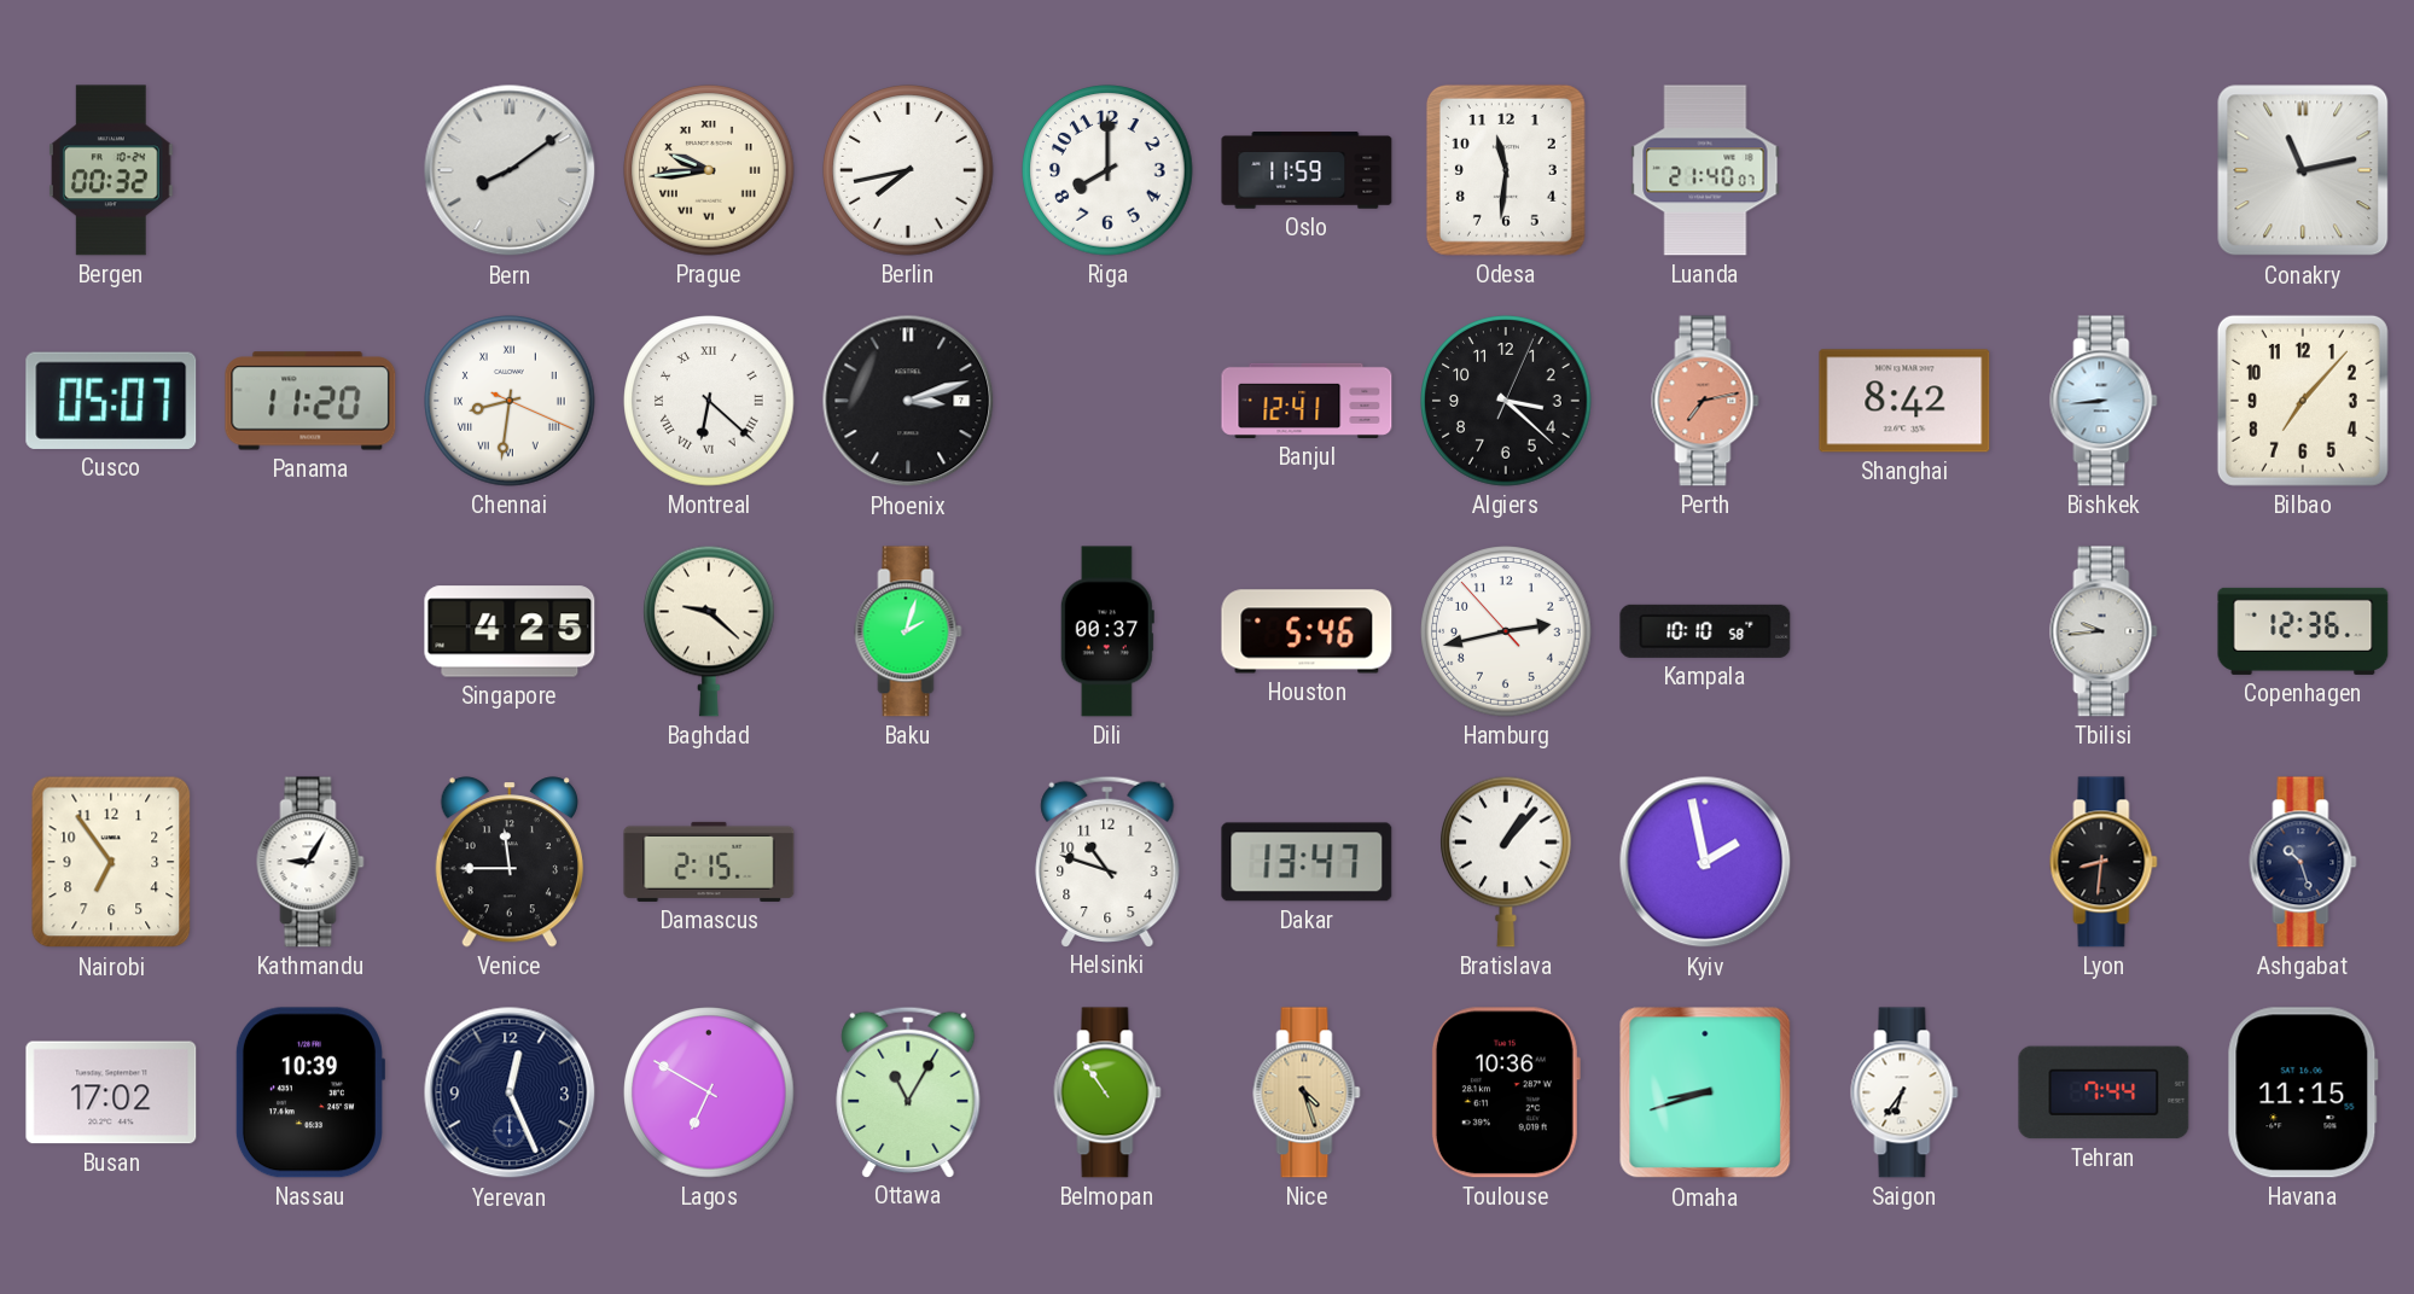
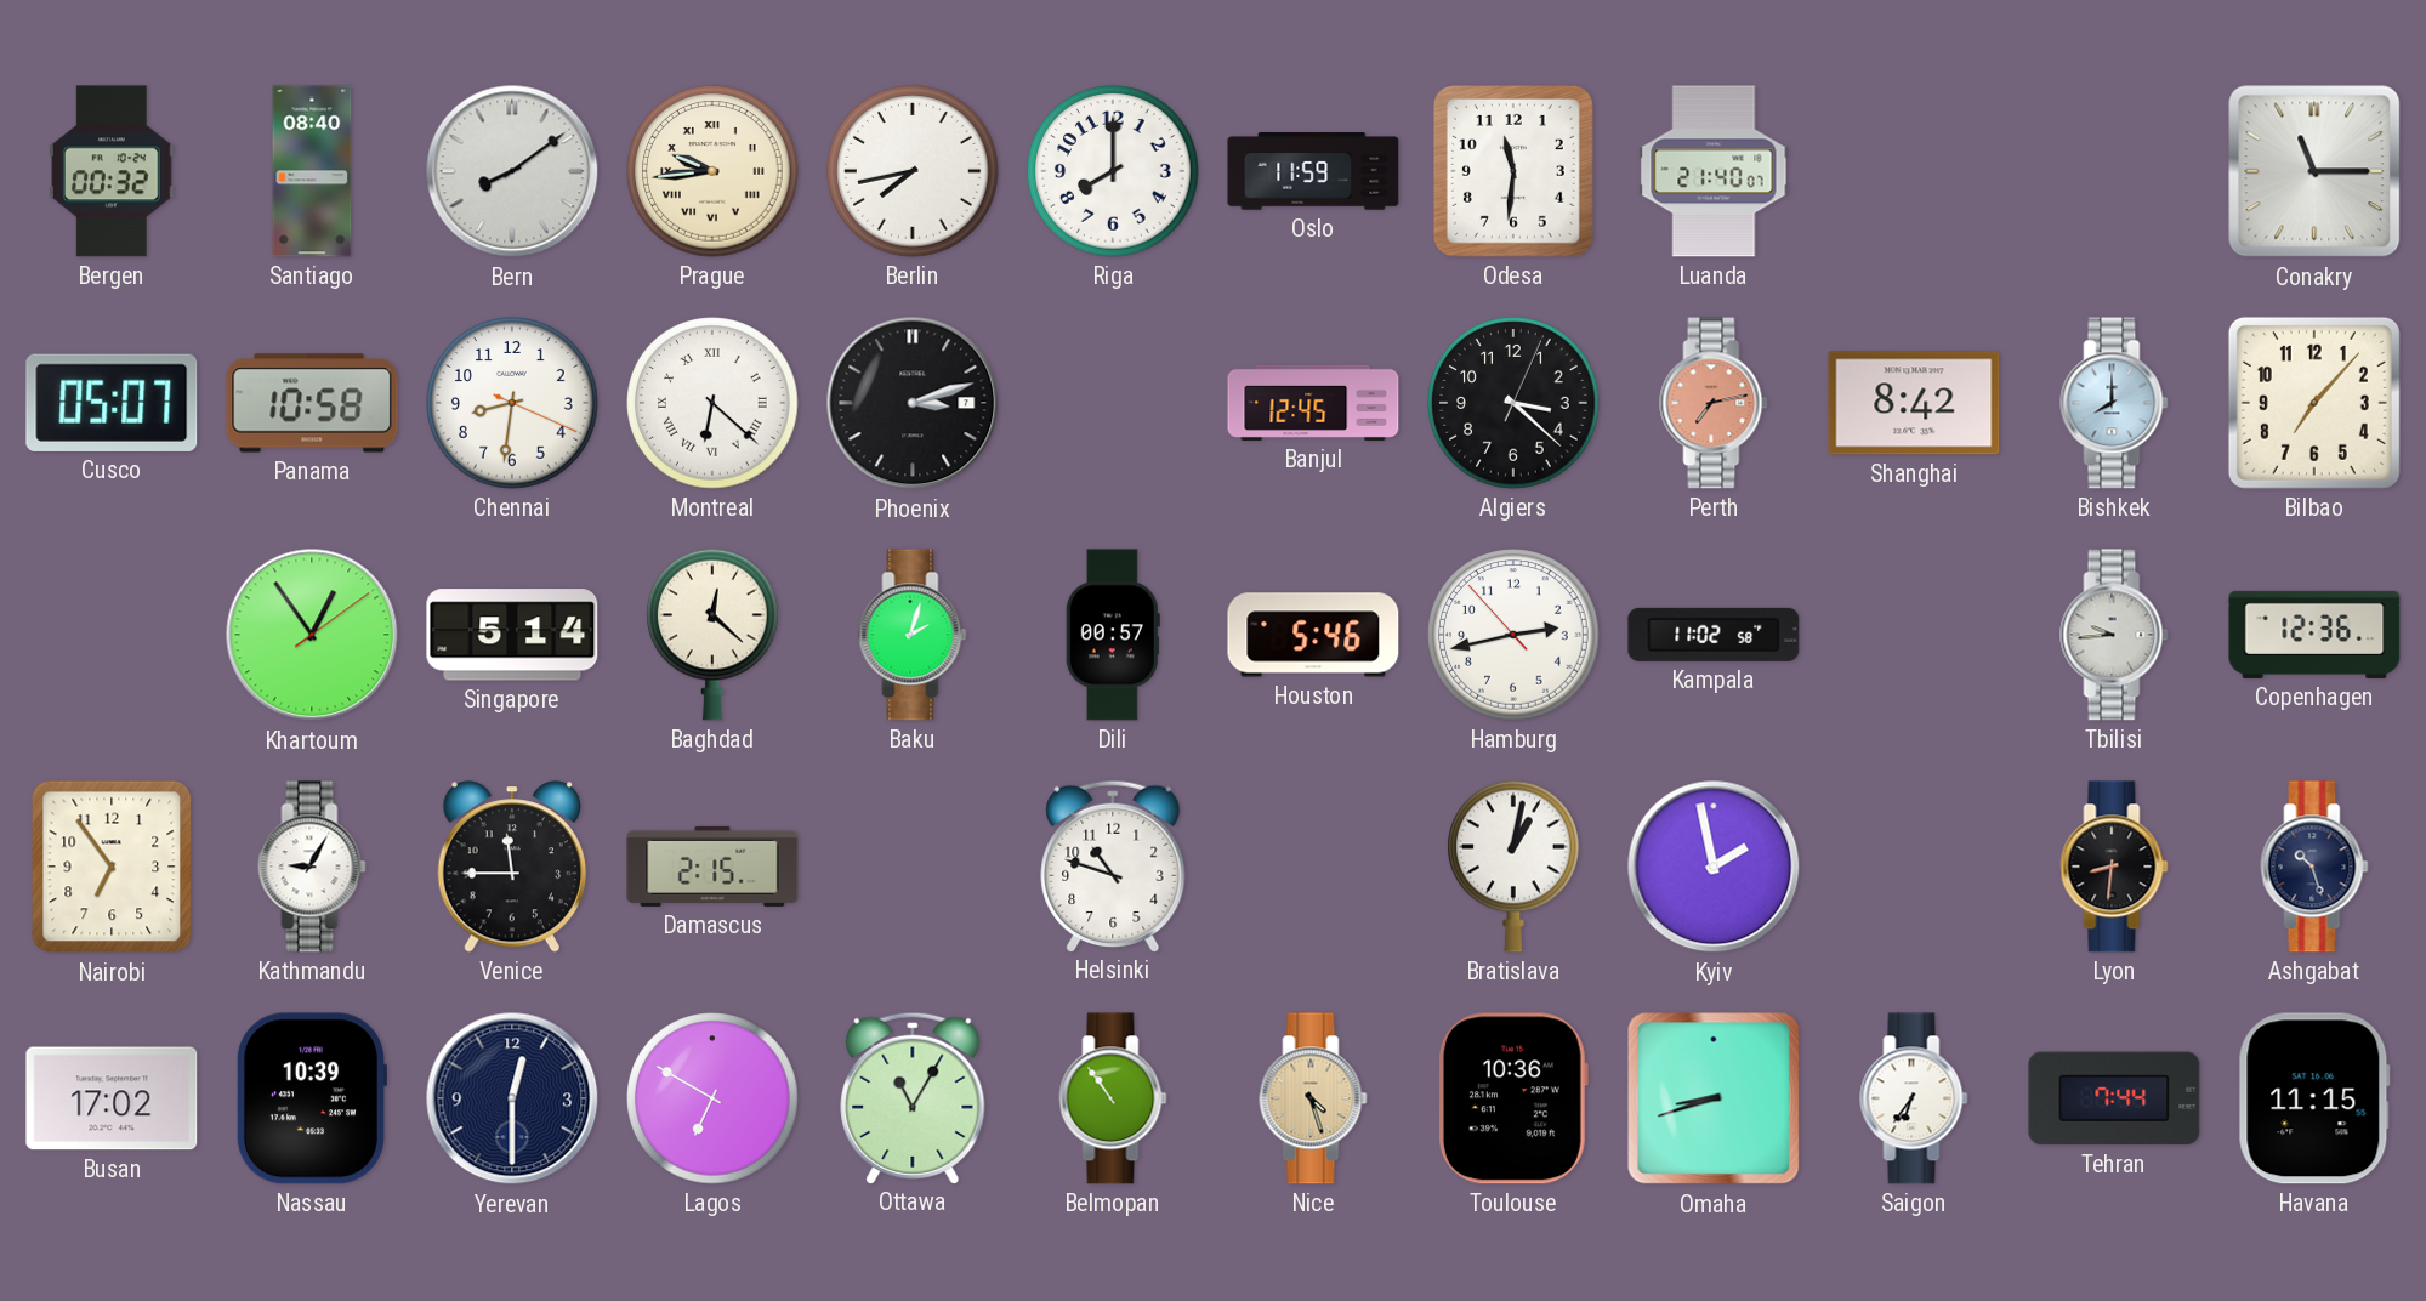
Santiago: none -> 08:40
Conakry: 11:13 -> 11:15
Panama: 11:20 -> 10:58
Chennai numerals: Roman -> Arabic
Banjul: 12:41 -> 12:45
Bishkek: 8:44 -> 8:00
Khartoum: none -> 12:54
Singapore: 4:25 -> 5:14
Baghdad: 9:22 -> 12:22
Dili: 00:37 -> 00:57
Kampala: 10:10 -> 11:02
Dakar: 13:47 -> none
Bratislava: 1:07 -> 1:02
Yerevan: 12:26 -> 12:30
